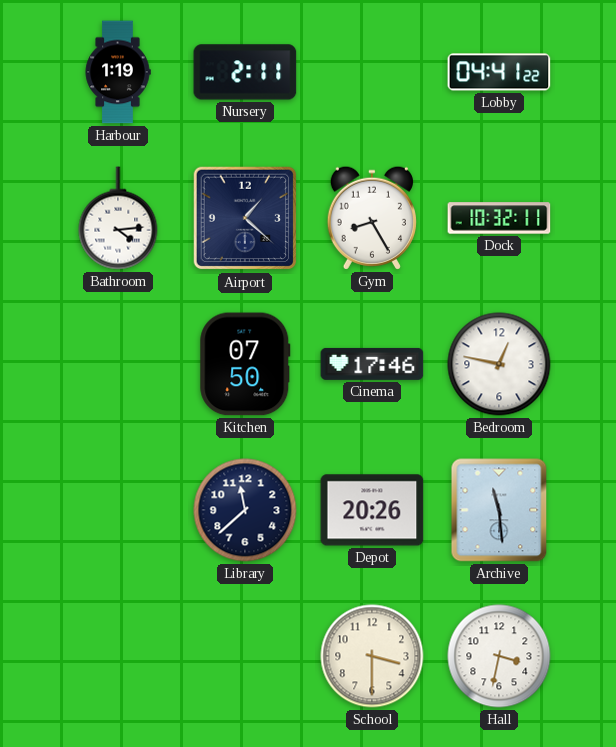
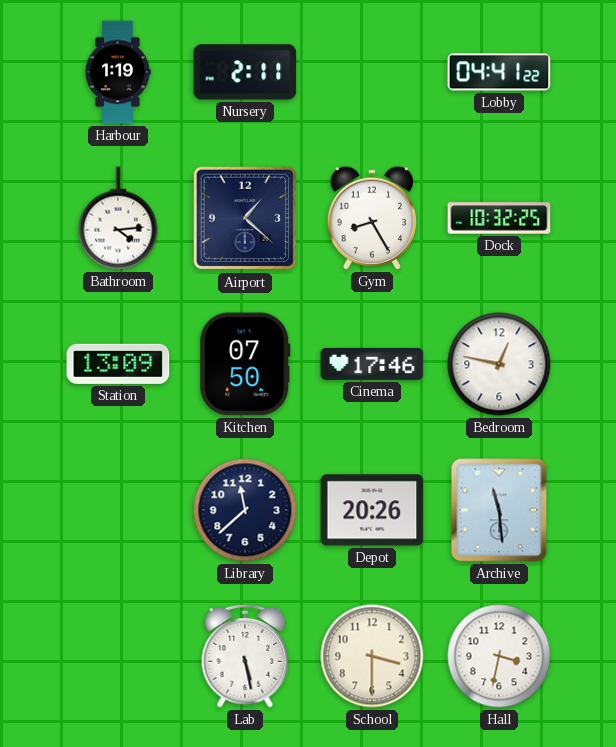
Dock: 10:32:11 -> 10:32:25
Station: none -> 13:09
Lab: none -> 5:28
